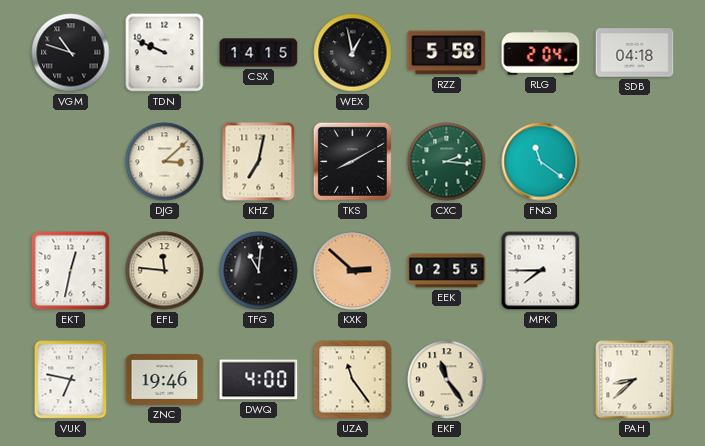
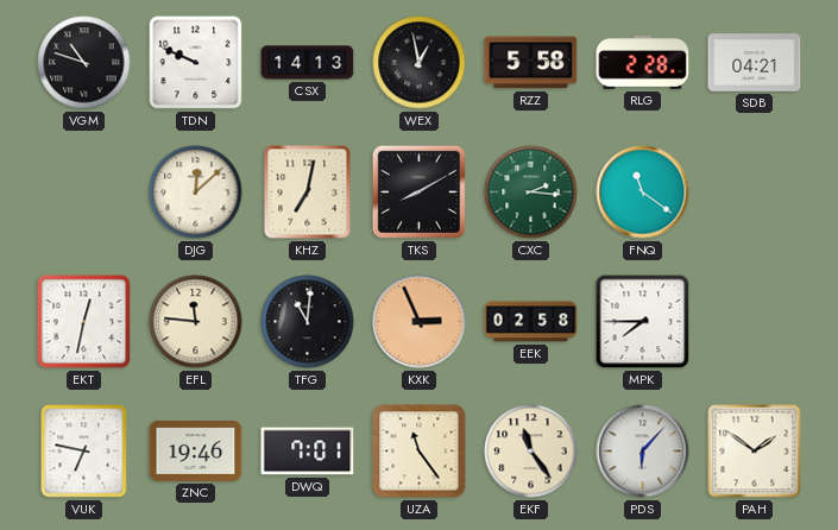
CSX: 14:15 -> 14:13
RLG: 2:04 -> 2:28
SDB: 04:18 -> 04:21
DJG: 3:08 -> 12:08
KXK: 2:52 -> 2:56
EEK: 02:55 -> 02:58
DWQ: 4:00 -> 7:01
PDS: none -> 6:07
PAH: 8:38 -> 1:51
